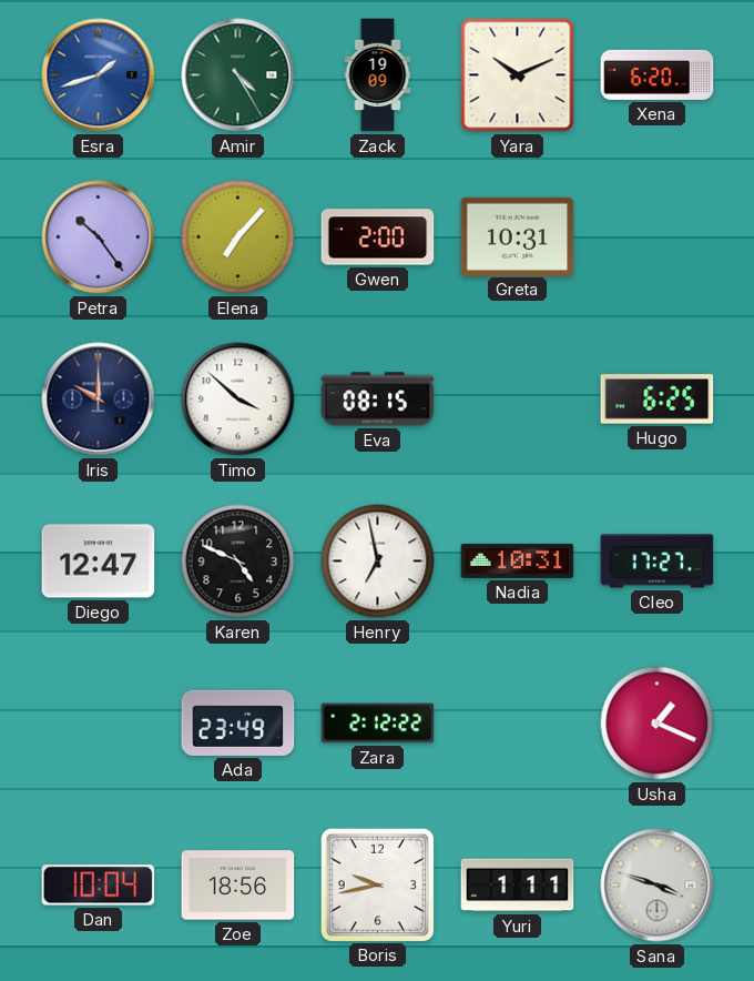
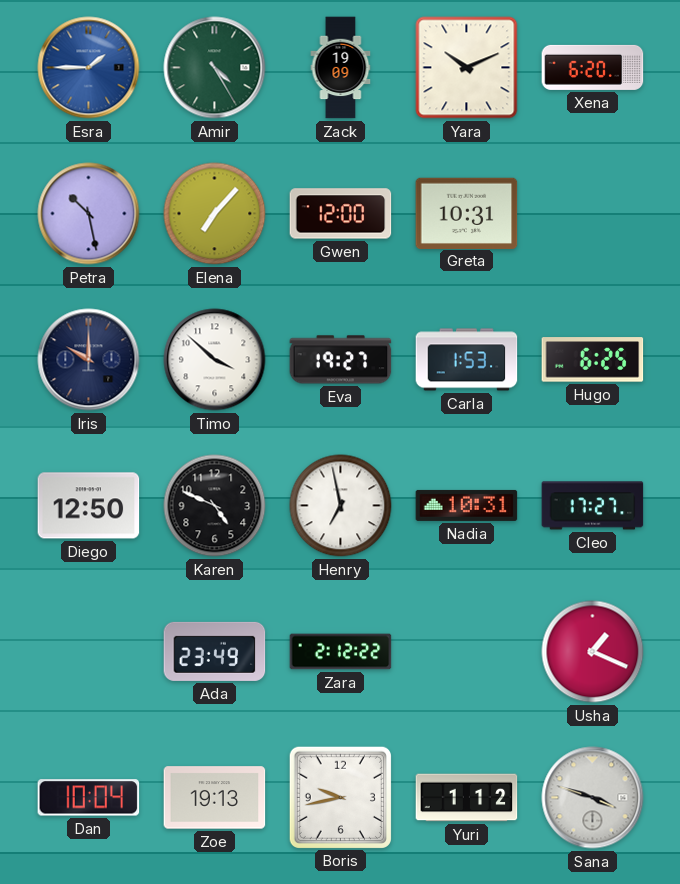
Esra: 1:42 -> 1:45
Petra: 10:24 -> 10:28
Gwen: 2:00 -> 12:00
Eva: 08:15 -> 19:27
Carla: none -> 1:53
Diego: 12:47 -> 12:50
Zoe: 18:56 -> 19:13
Yuri: 1:11 -> 1:12
